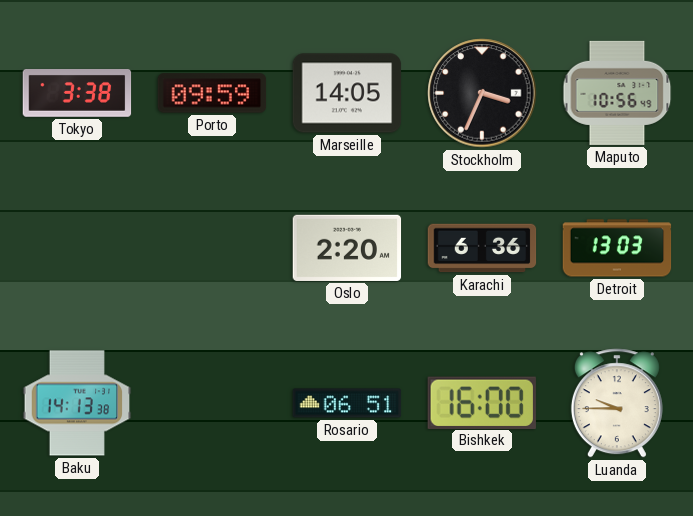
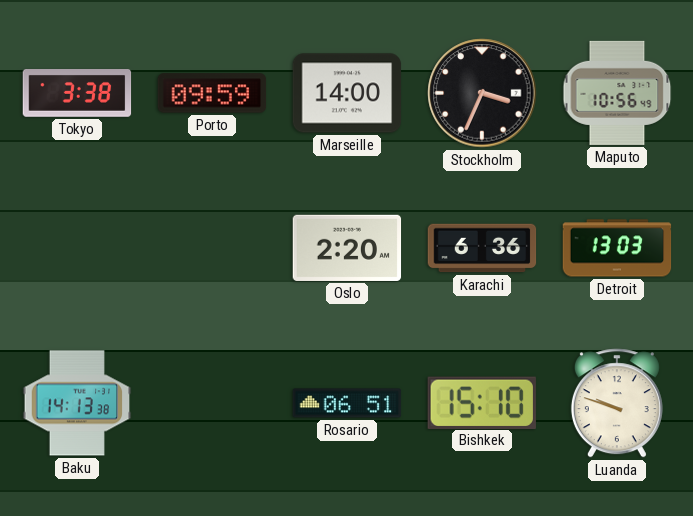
Marseille: 14:05 -> 14:00
Bishkek: 16:00 -> 15:10
Luanda: 9:45 -> 9:48
